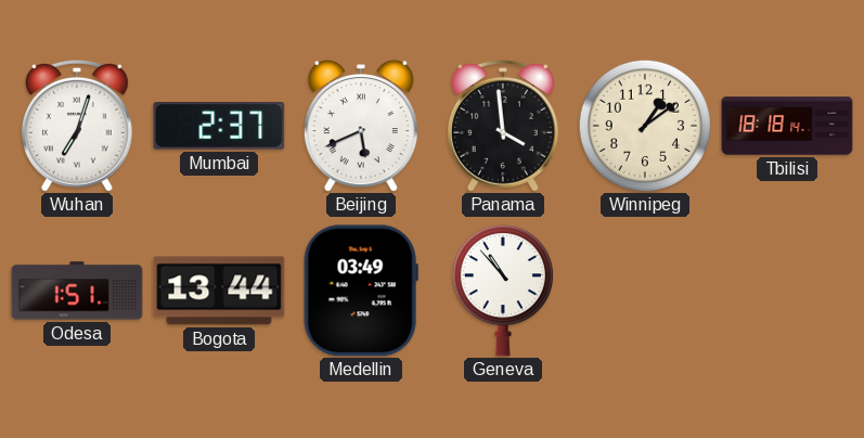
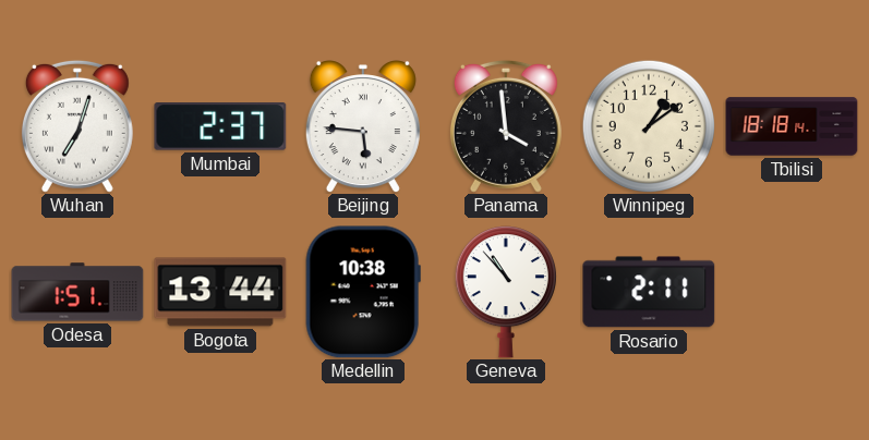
Beijing: 5:41 -> 5:46
Medellin: 03:49 -> 10:38
Rosario: none -> 2:11
